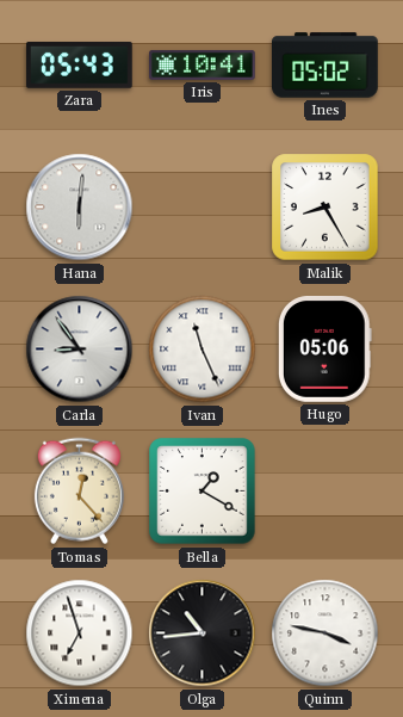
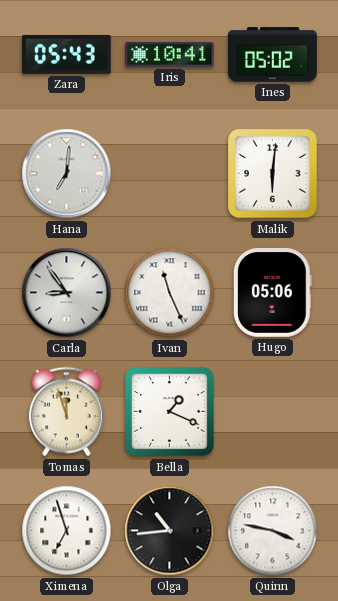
Hana: 6:01 -> 7:01
Malik: 8:25 -> 6:01
Tomas: 12:23 -> 11:57
Bella: 1:20 -> 1:19
